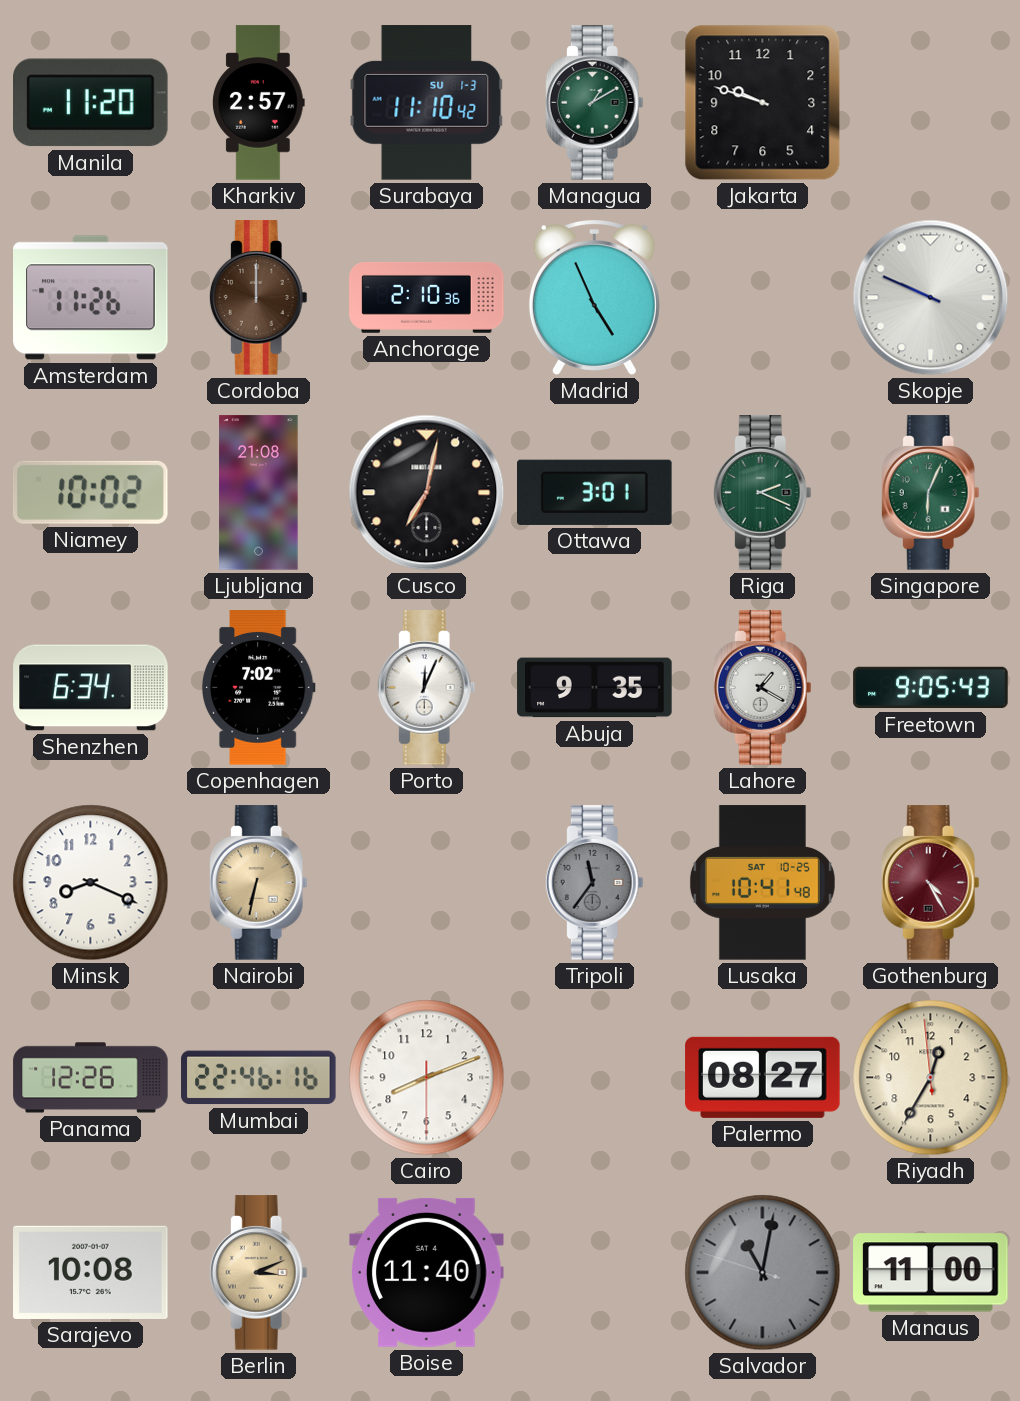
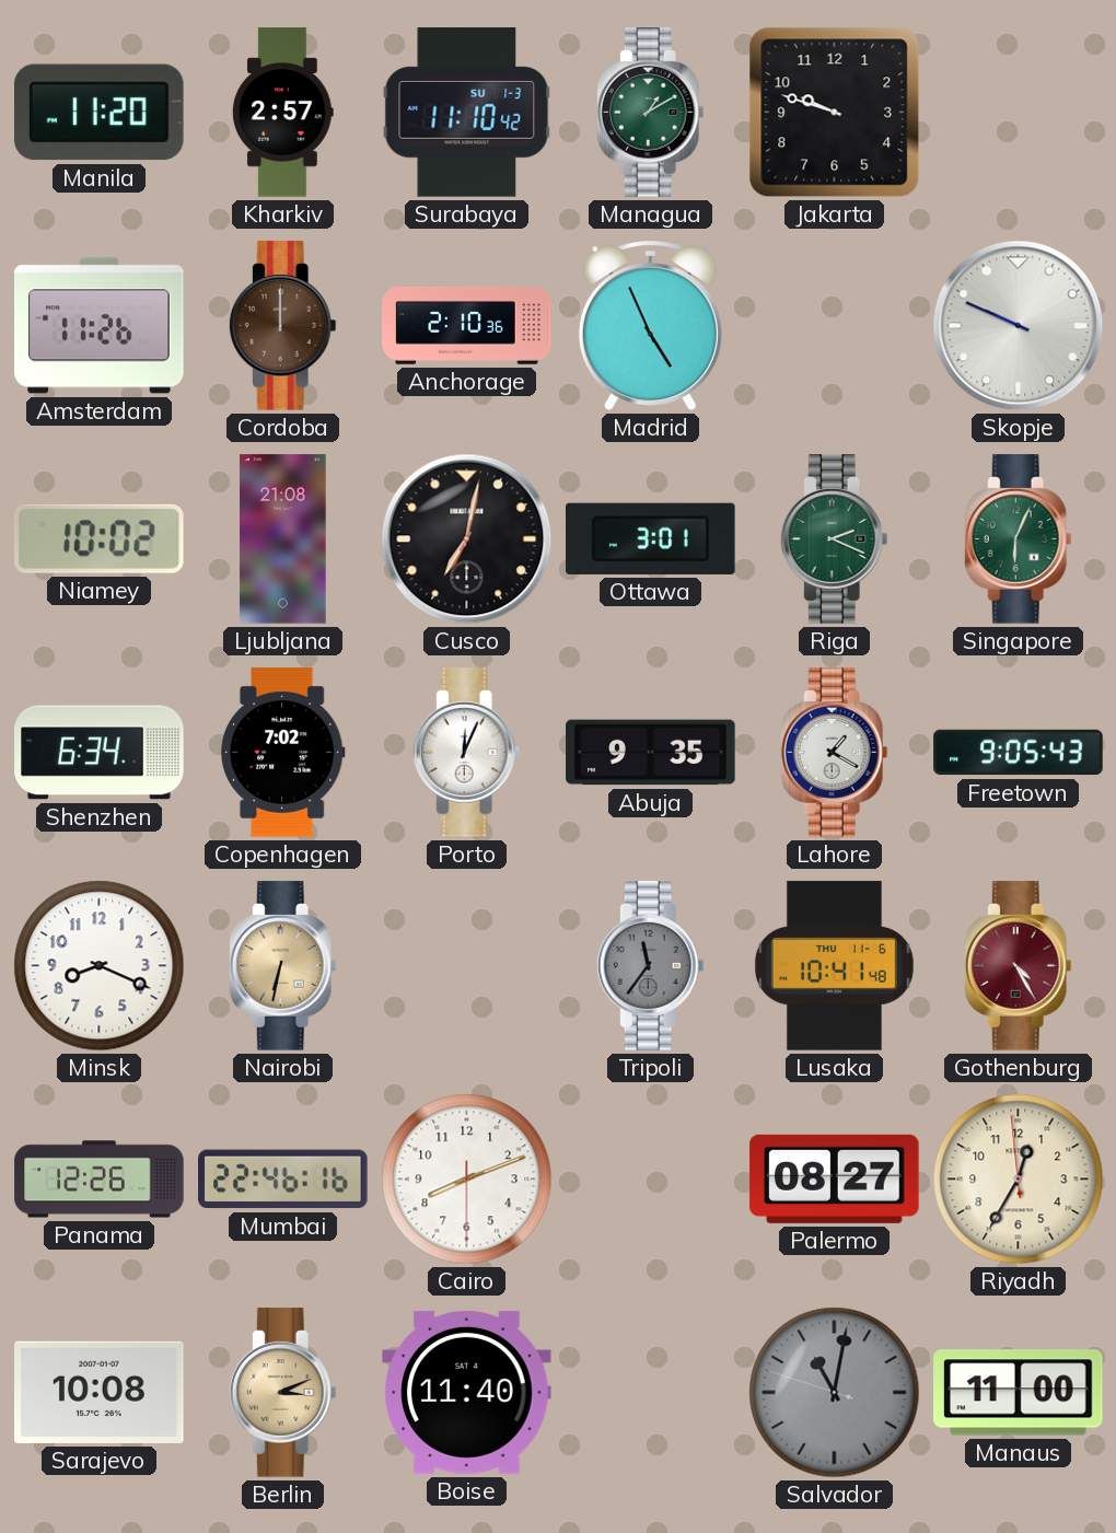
Lusaka date: SAT 10-25 -> THU 11-6
